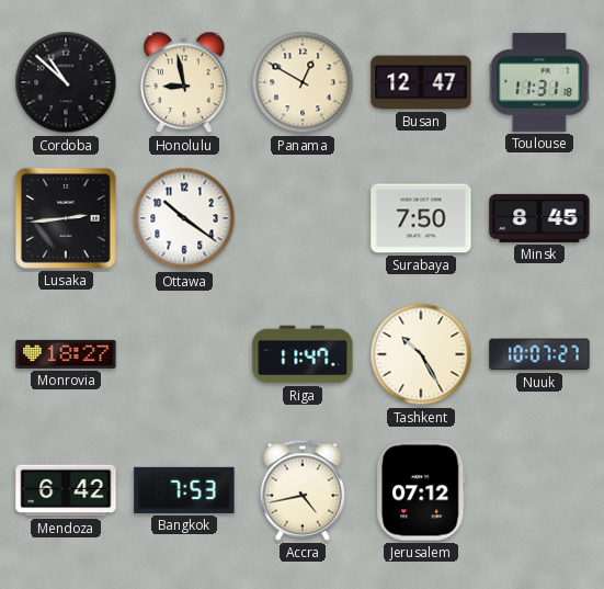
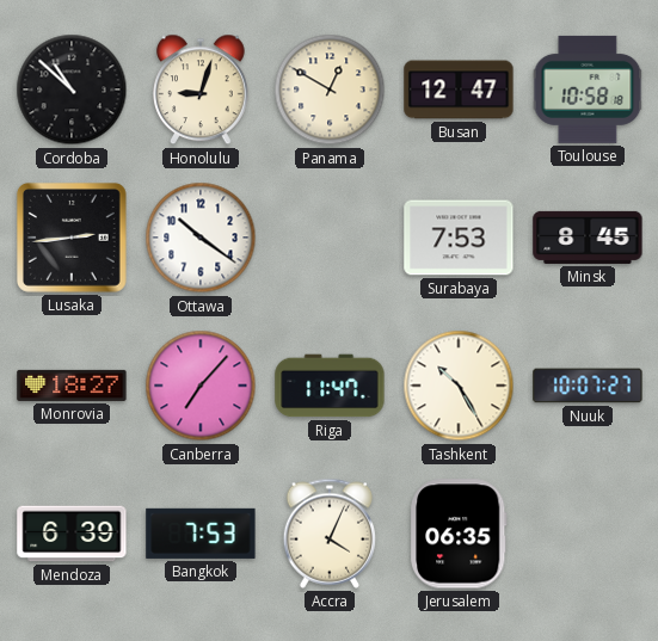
Honolulu: 8:58 -> 9:03
Toulouse: 11:31 -> 10:58
Surabaya: 7:50 -> 7:53
Canberra: none -> 7:07
Mendoza: 6:42 -> 6:39
Accra: 4:43 -> 4:04
Jerusalem: 07:12 -> 06:35
